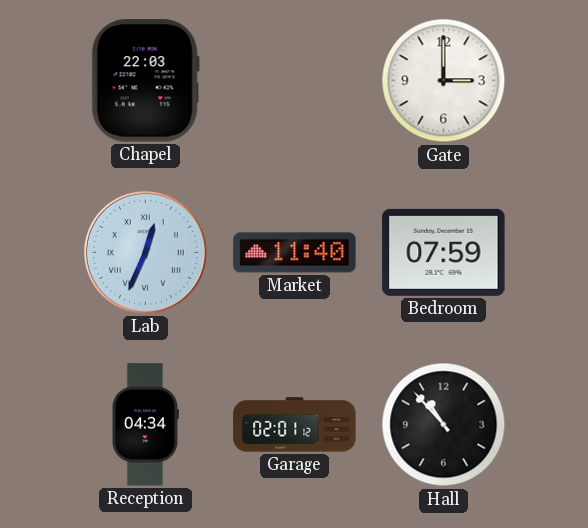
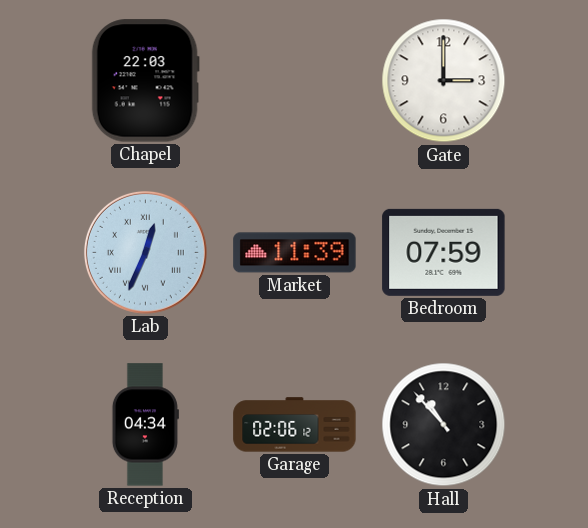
Market: 11:40 -> 11:39
Garage: 02:01 -> 02:06
